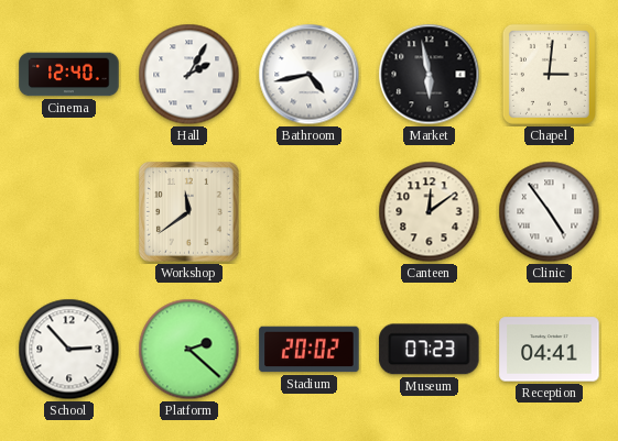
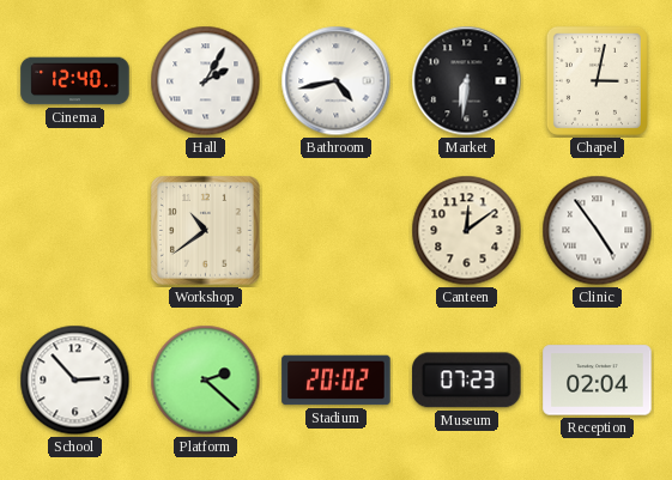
Market: 5:58 -> 6:31
Chapel: 3:01 -> 3:02
Workshop: 11:39 -> 10:39
Reception: 04:41 -> 02:04
